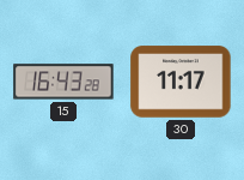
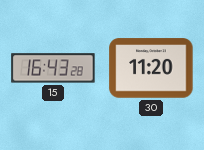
30: 11:17 -> 11:20
